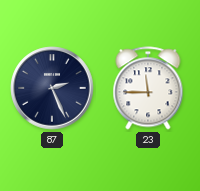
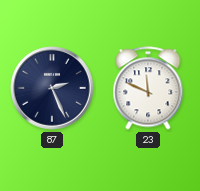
23: 11:45 -> 11:49
